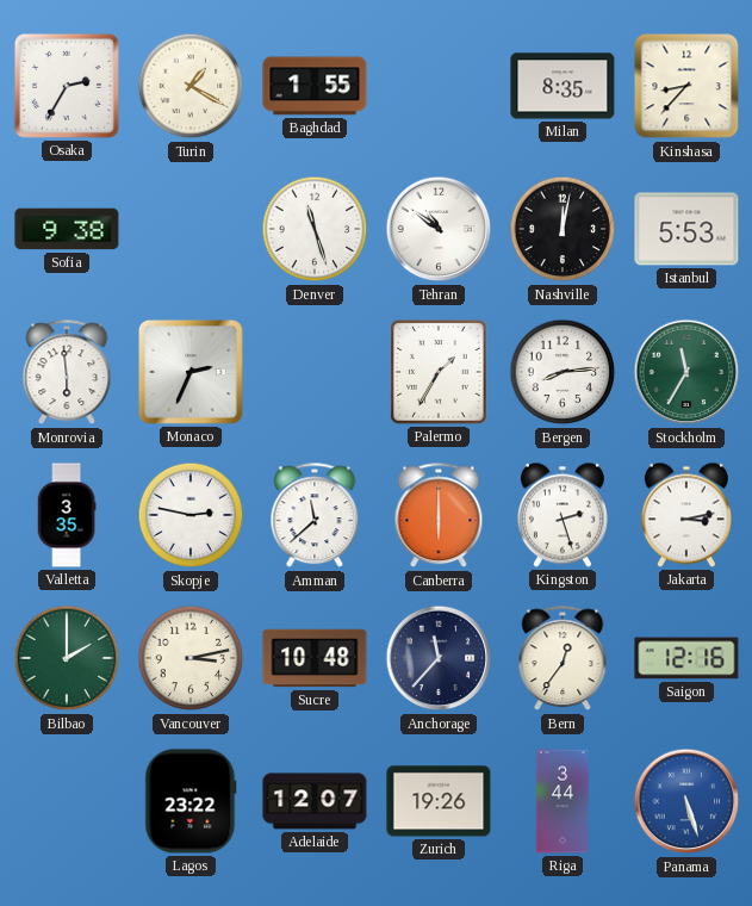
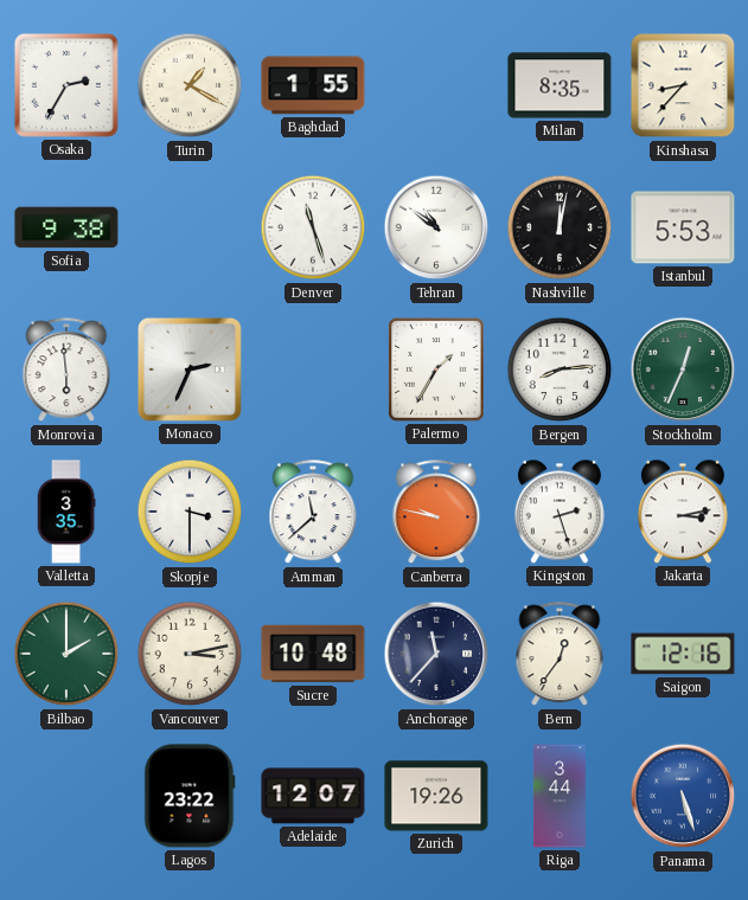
Stockholm: 11:35 -> 12:34
Skopje: 2:47 -> 3:30
Canberra: 6:00 -> 9:47
